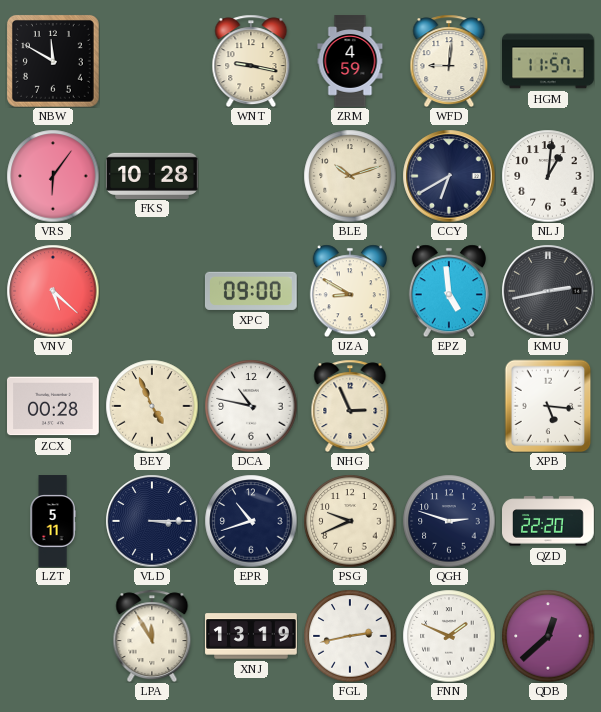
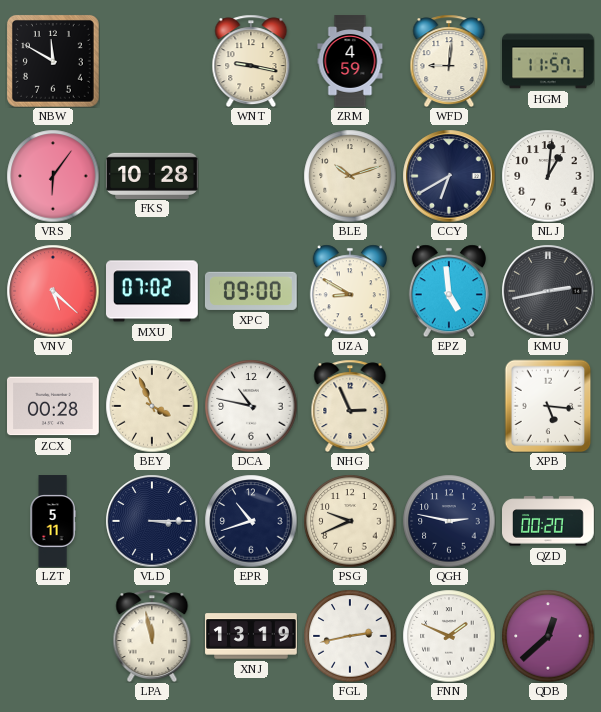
MXU: none -> 07:02
BEY: 4:56 -> 3:56
QGH: 2:48 -> 2:47
QZD: 22:20 -> 00:20
LPA: 11:55 -> 11:58
